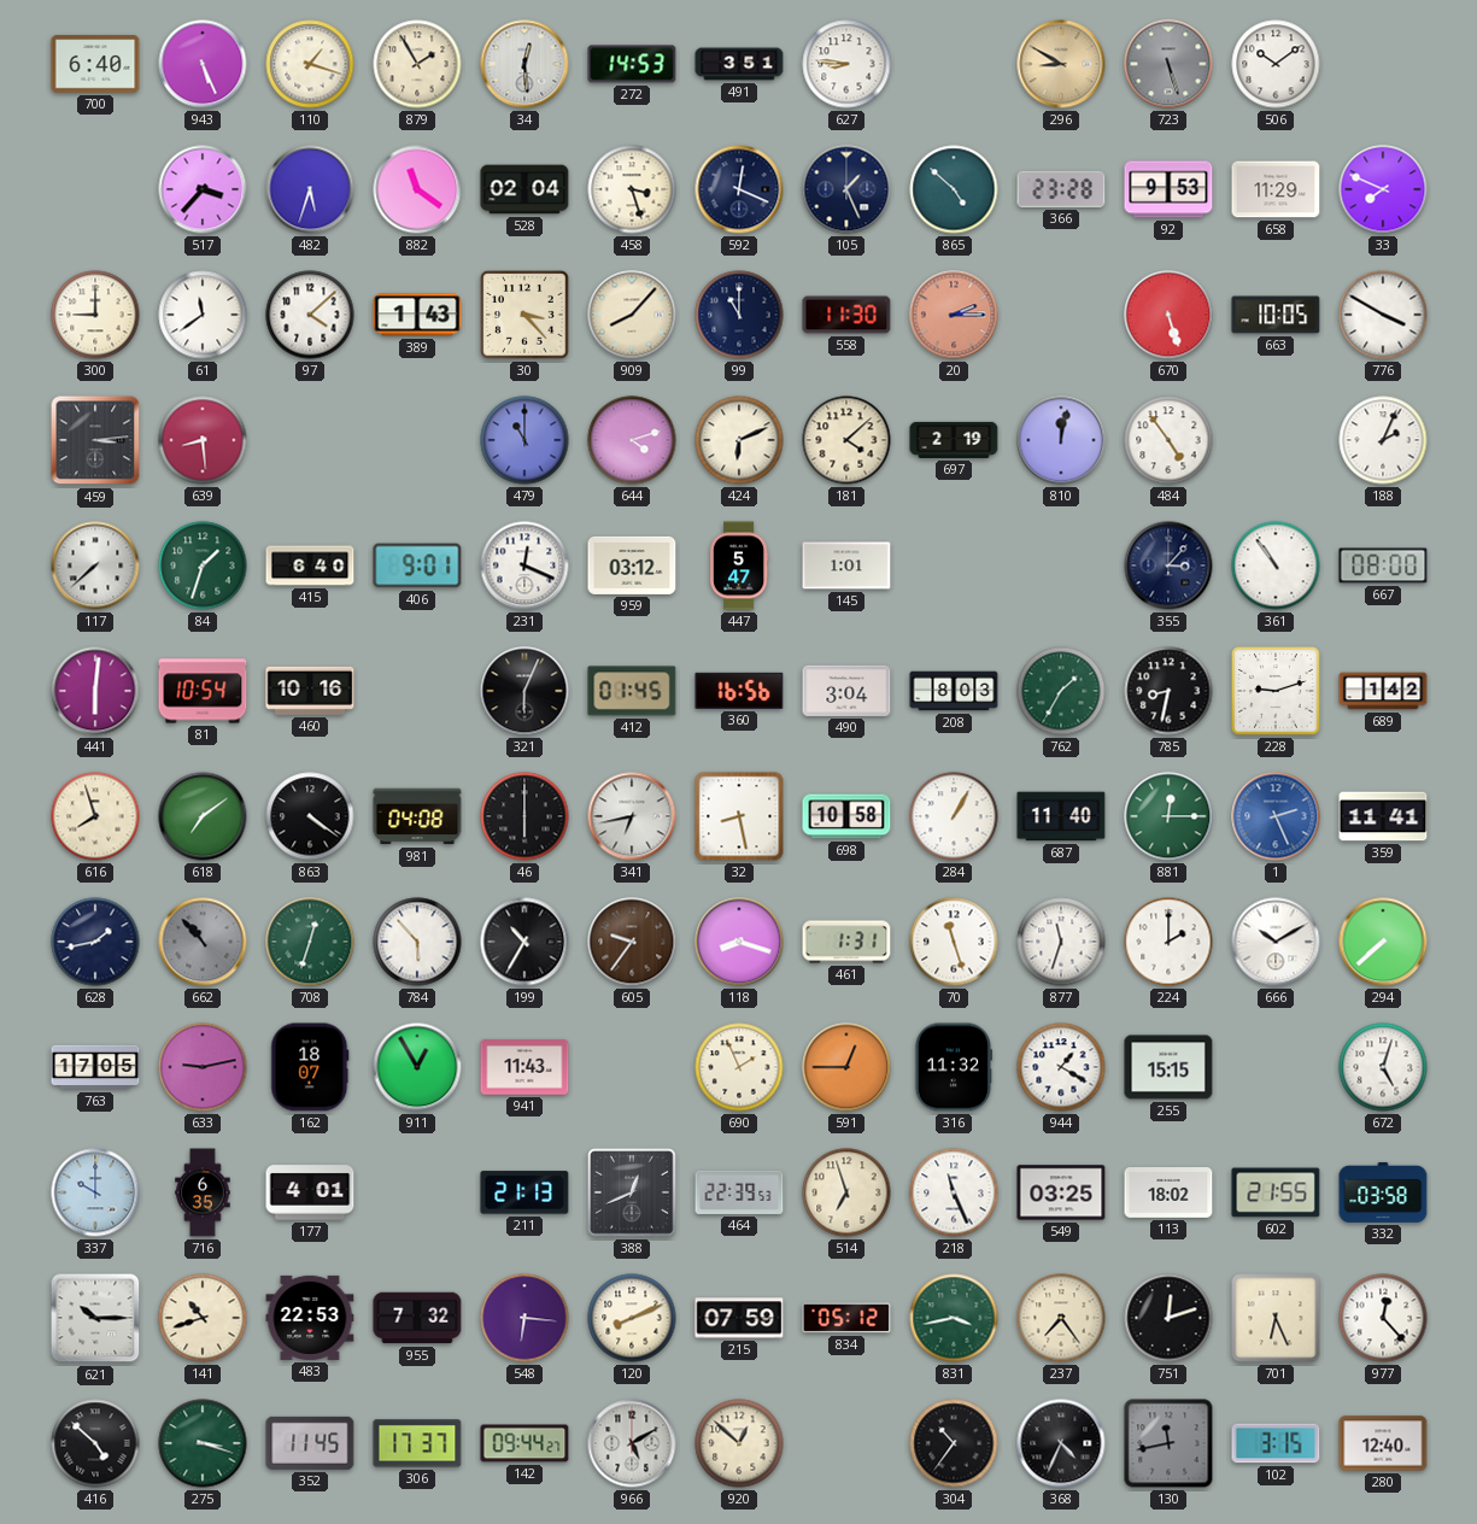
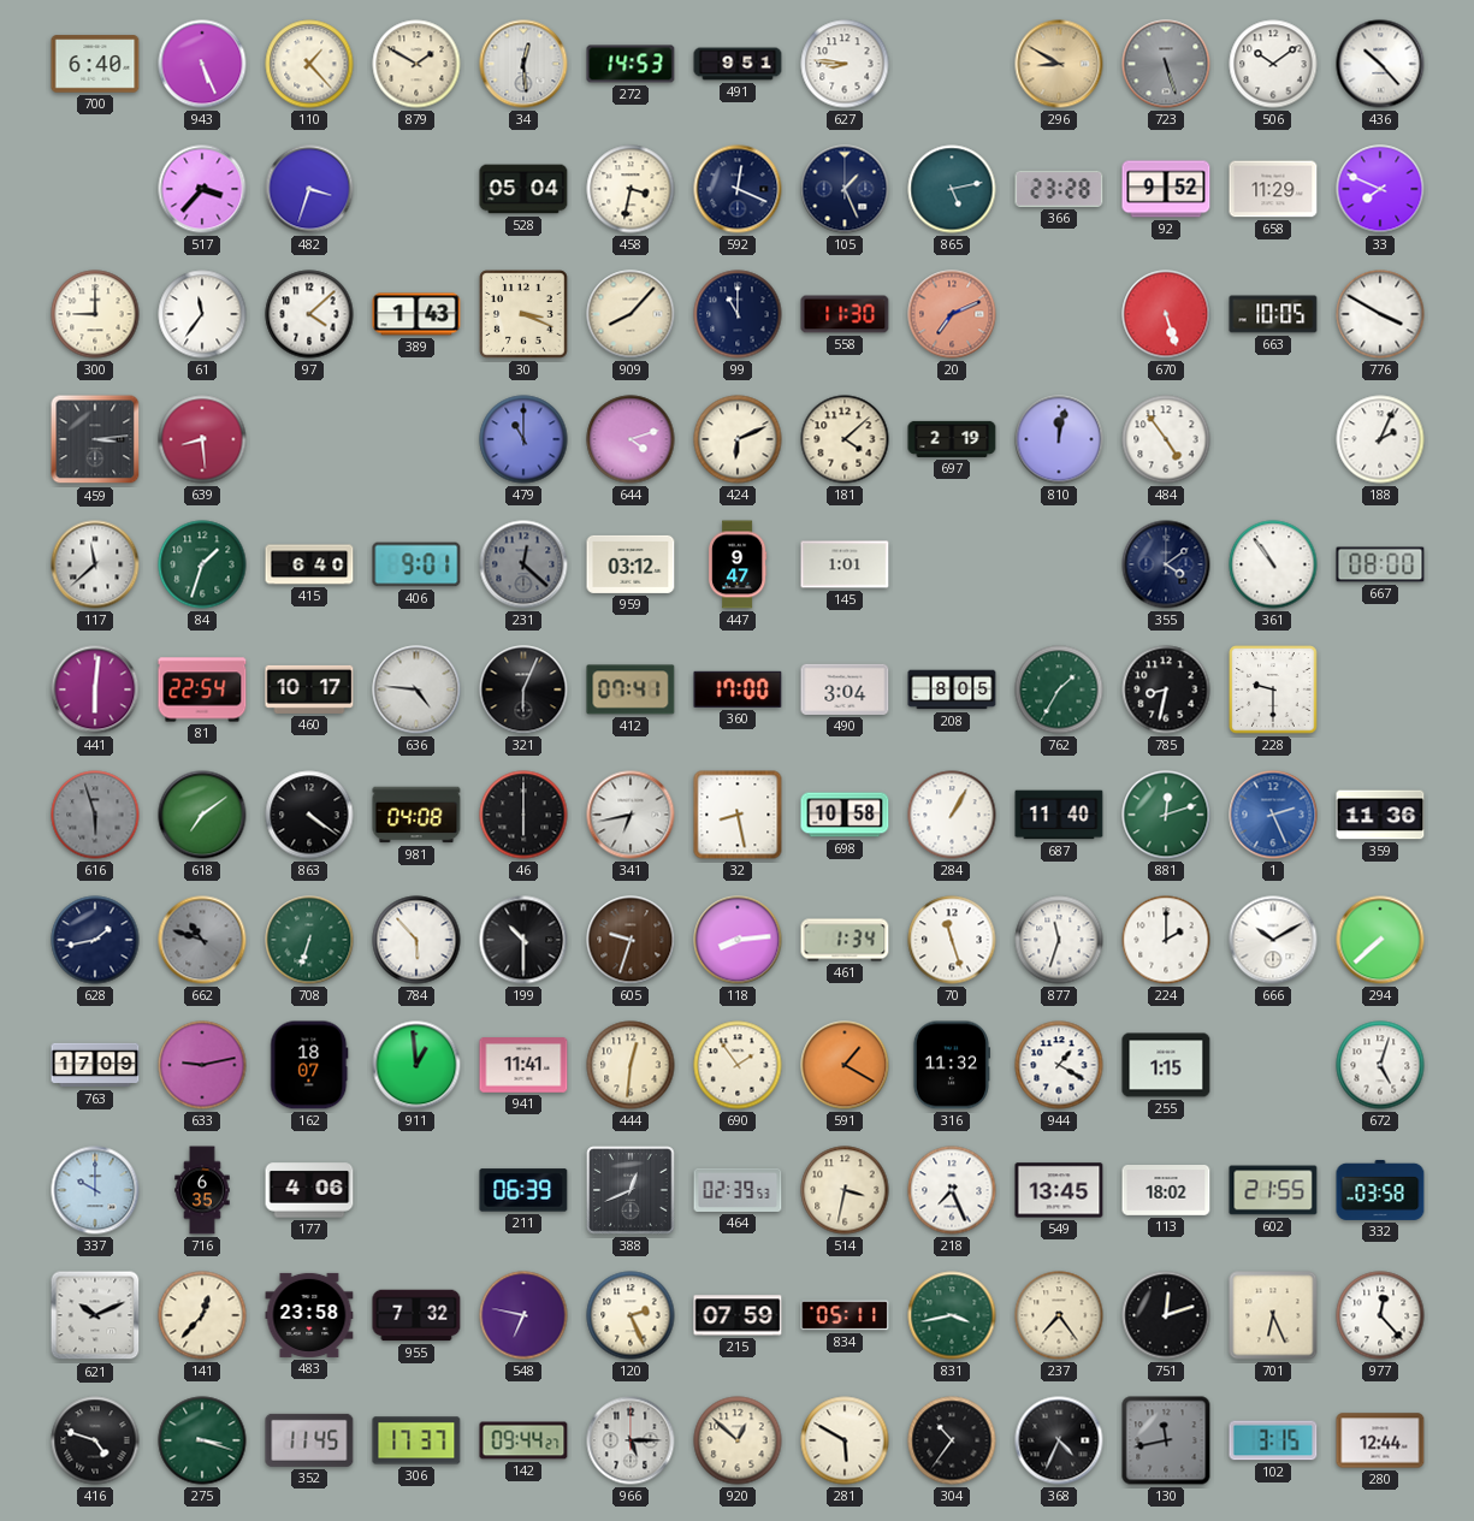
110: 1:18 -> 1:23
879: 1:55 -> 1:50
491: 3:51 -> 9:51
436: none -> 10:23
482: 5:33 -> 3:33
882: 11:21 -> none
528: 02:04 -> 05:04
458: 3:27 -> 3:32
865: 4:52 -> 5:13
92: 9:53 -> 9:52
61: 11:39 -> 11:36
30: 3:23 -> 3:19
20: 2:15 -> 7:11
117: 7:38 -> 11:38
231: 12:19 -> 12:22
231 dial: white -> grey
447: 5:47 -> 9:47
355: 3:07 -> 4:09
81: 10:54 -> 22:54
460: 10:16 -> 10:17
636: none -> 4:46
412: 01:45 -> 07:41
360: 16:56 -> 17:00
208: 8:03 -> 8:05
228: 9:12 -> 9:30
689: 1:42 -> none
616: 7:57 -> 5:57
616 dial: cream -> grey
881: 12:15 -> 12:12
359: 11:41 -> 11:36
662: 10:53 -> 10:48
708: 12:33 -> 6:33
199: 10:35 -> 10:30
605: 9:36 -> 9:33
118: 8:18 -> 8:14
461: 1:31 -> 1:34
763: 17:05 -> 17:09
911: 12:55 -> 12:59
941: 11:43 -> 11:41
444: none -> 12:31
690: 1:56 -> 1:54
591: 12:45 -> 1:20
255: 15:15 -> 1:15
177: 4:01 -> 4:06
211: 21:13 -> 06:39
464: 22:39 -> 02:39
514: 6:57 -> 3:32
218: 11:26 -> 7:26
549: 03:25 -> 13:45
621: 10:15 -> 10:11
141: 10:42 -> 12:37
483: 22:53 -> 23:58
548: 6:16 -> 6:47
120: 8:11 -> 2:26
834: 05:12 -> 05:11
416: 4:52 -> 4:48
966: 5:10 -> 5:15
281: none -> 5:50
280: 12:40 -> 12:44
